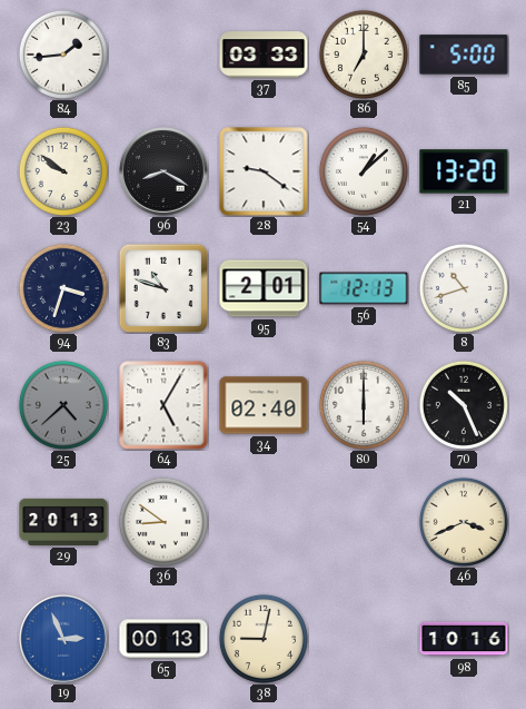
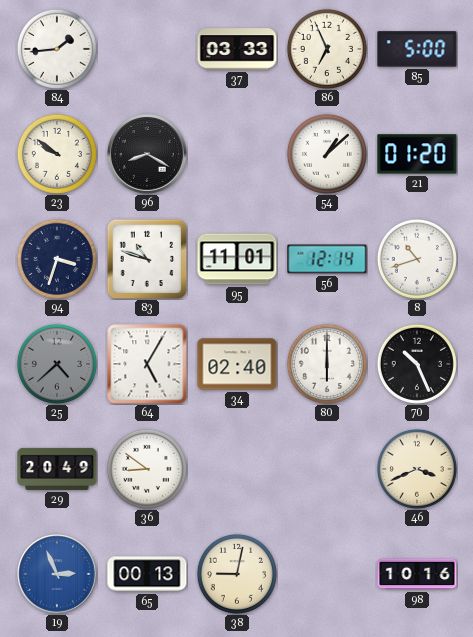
86: 7:00 -> 6:56
28: 9:21 -> none
21: 13:20 -> 01:20
95: 2:01 -> 11:01
56: 12:13 -> 12:14
29: 20:13 -> 20:49
